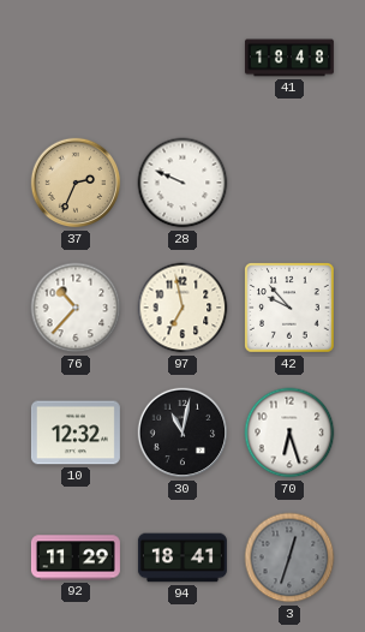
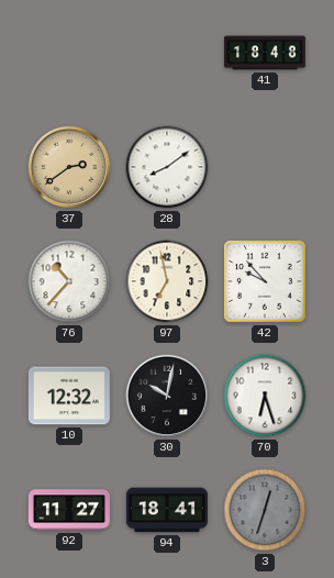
37: 2:34 -> 2:39
28: 9:49 -> 8:09
30: 11:02 -> 10:02
92: 11:29 -> 11:27
